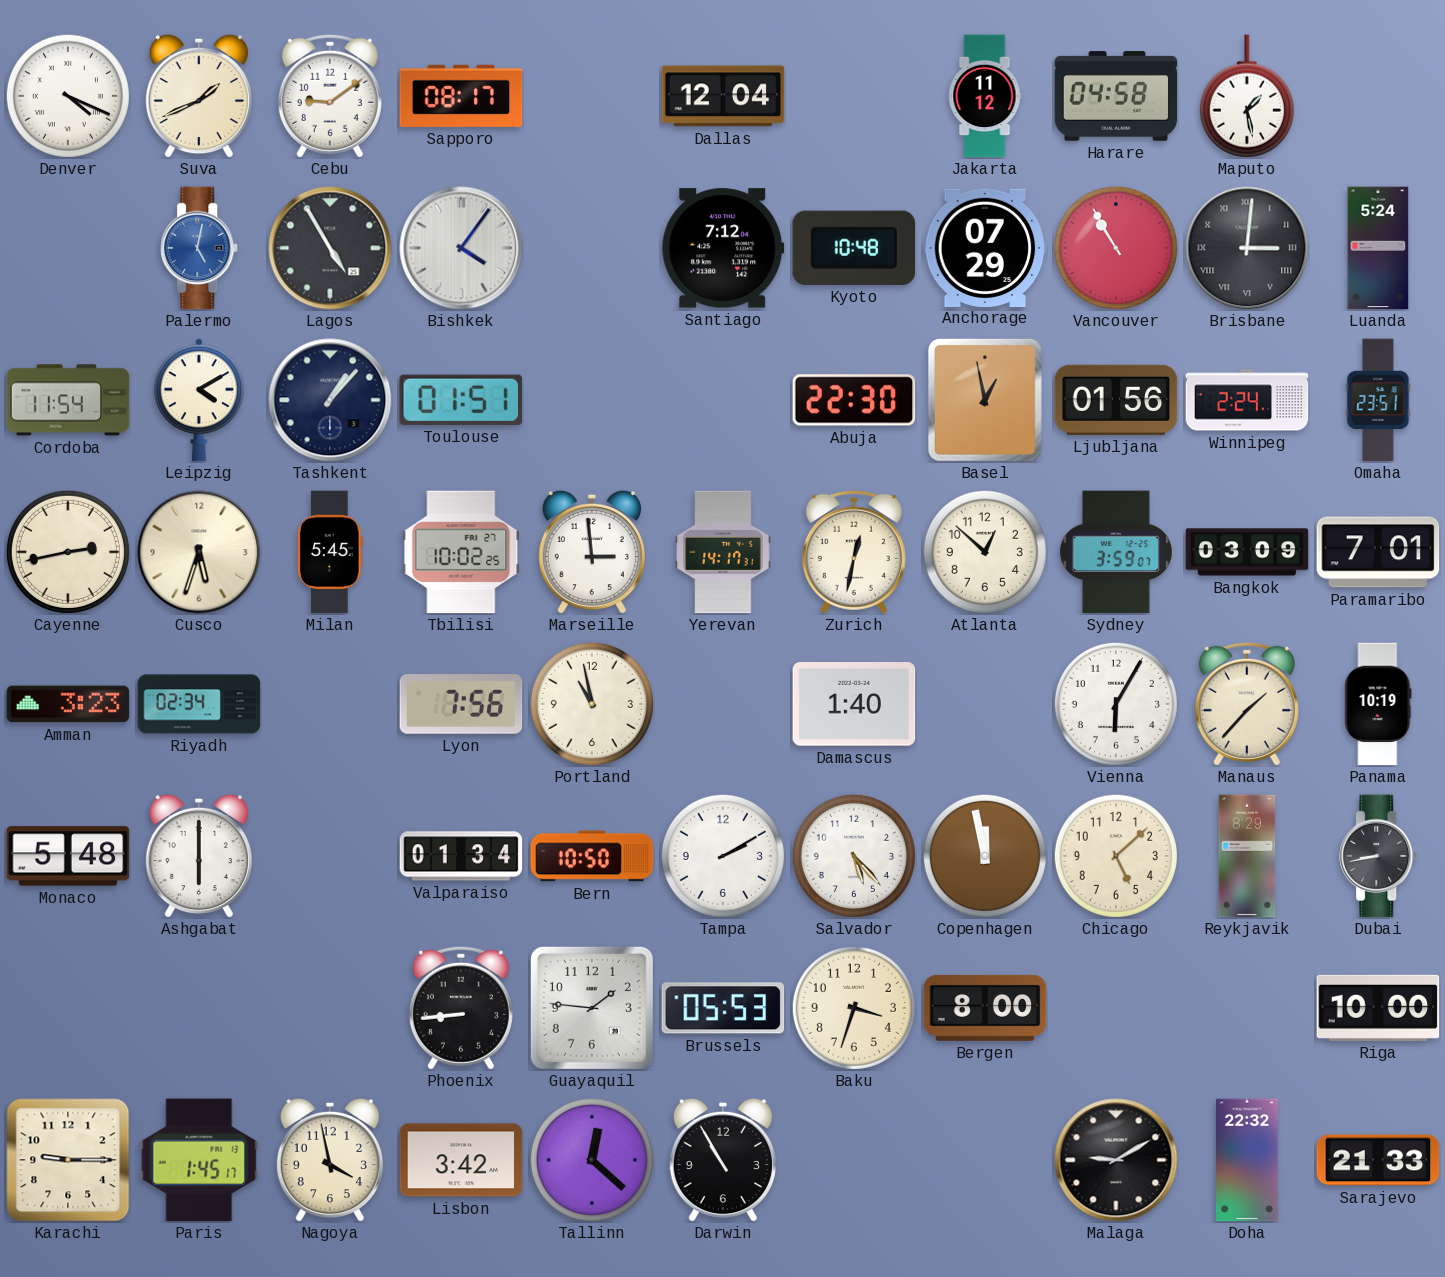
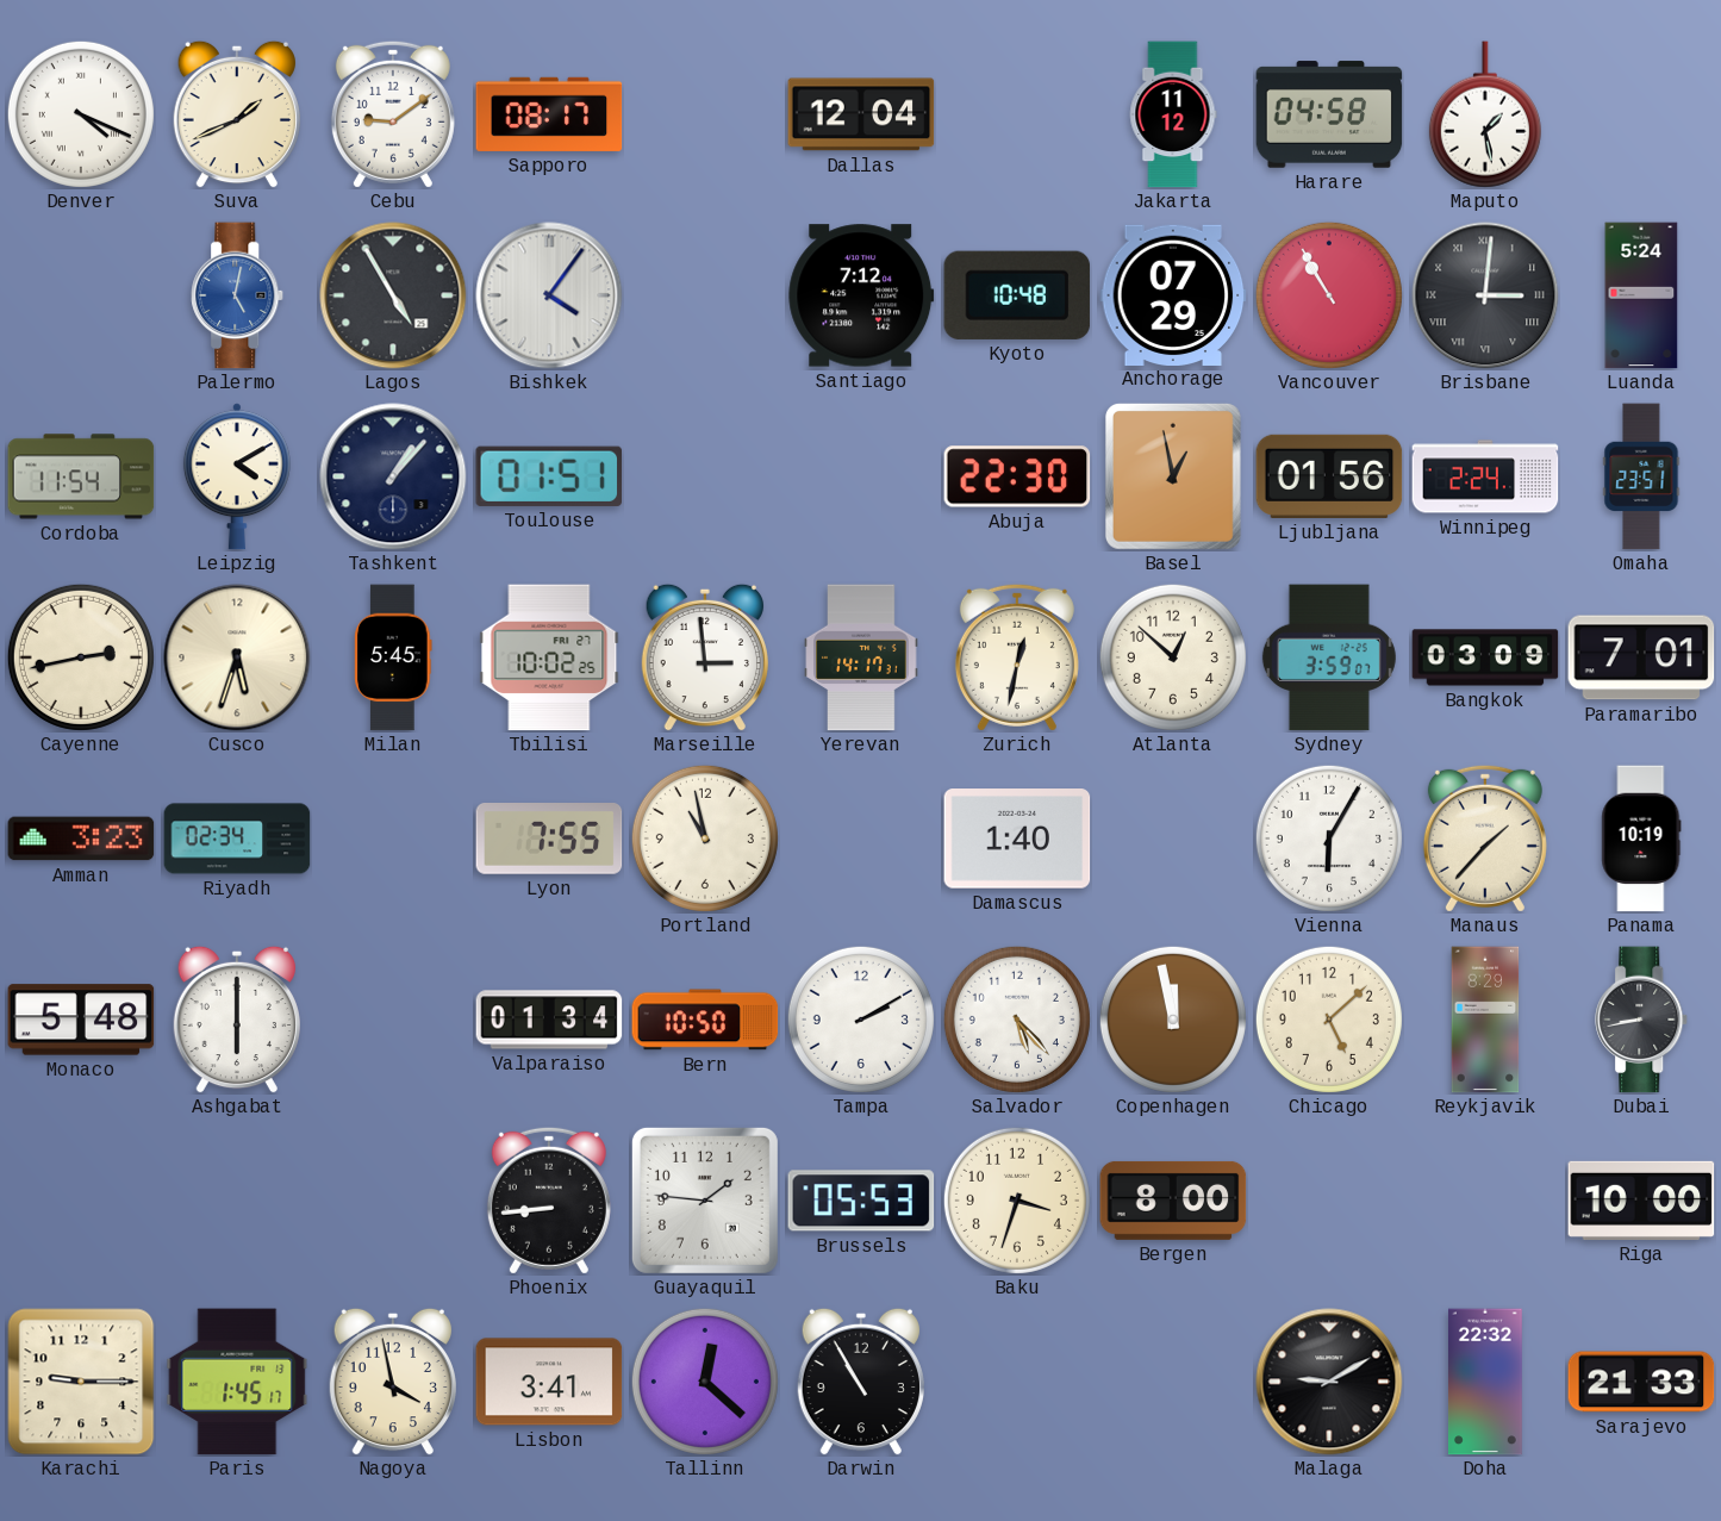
Lyon: 7:56 -> 7:55
Lisbon: 3:42 -> 3:41
